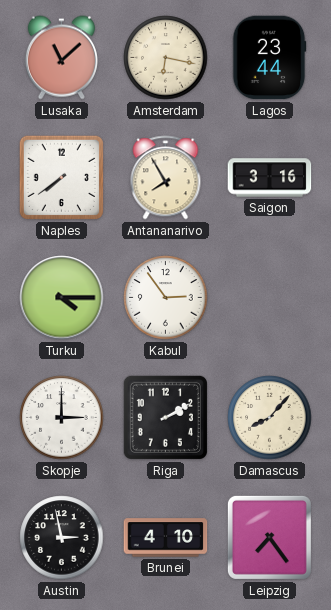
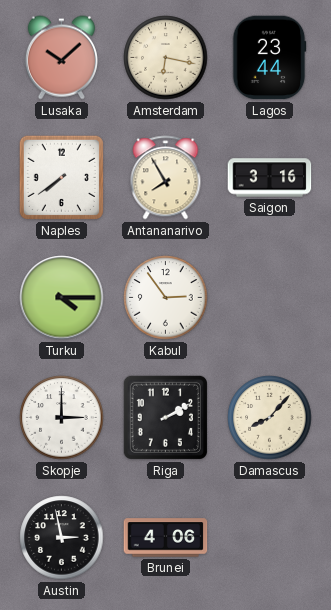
Lusaka: 11:08 -> 10:08
Brunei: 4:10 -> 4:06
Leipzig: 7:24 -> none
